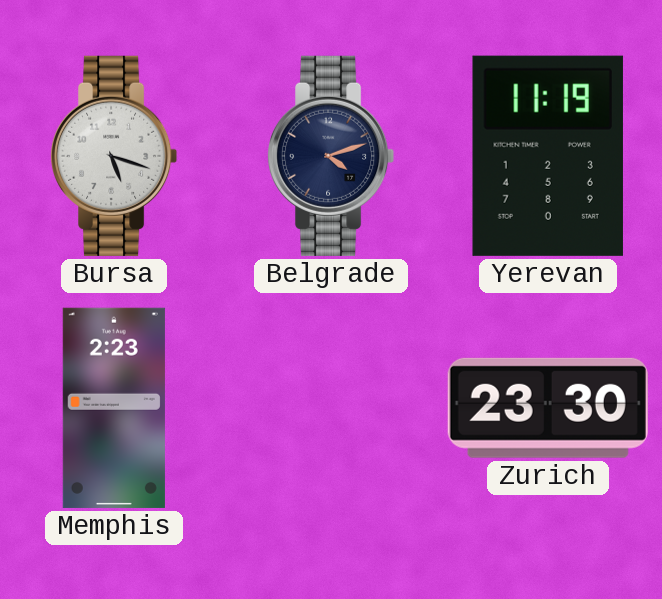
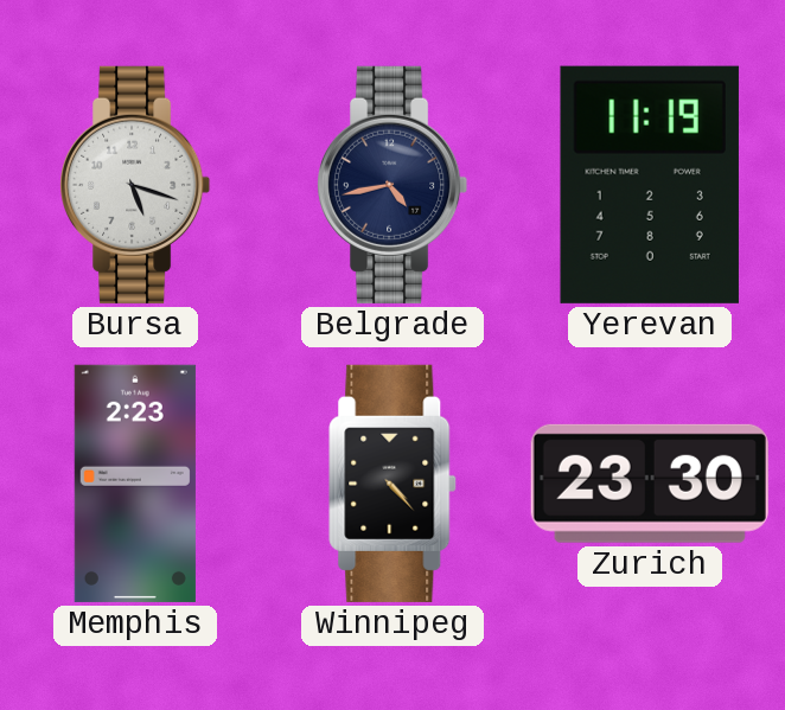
Belgrade: 4:12 -> 4:43
Winnipeg: none -> 4:23
